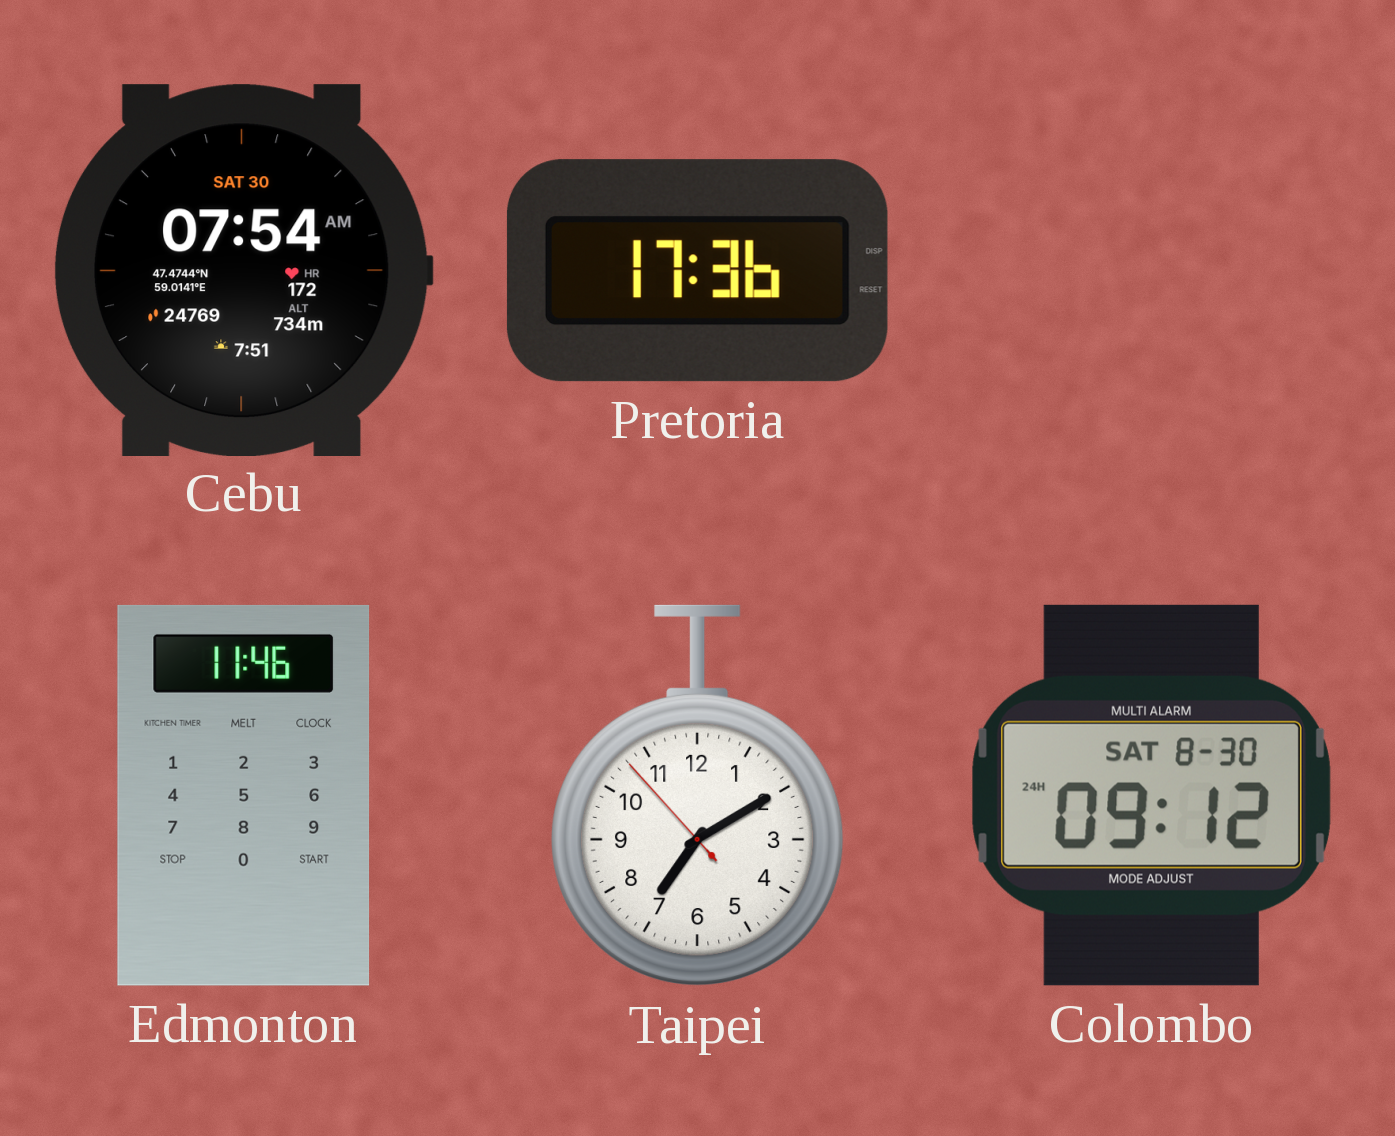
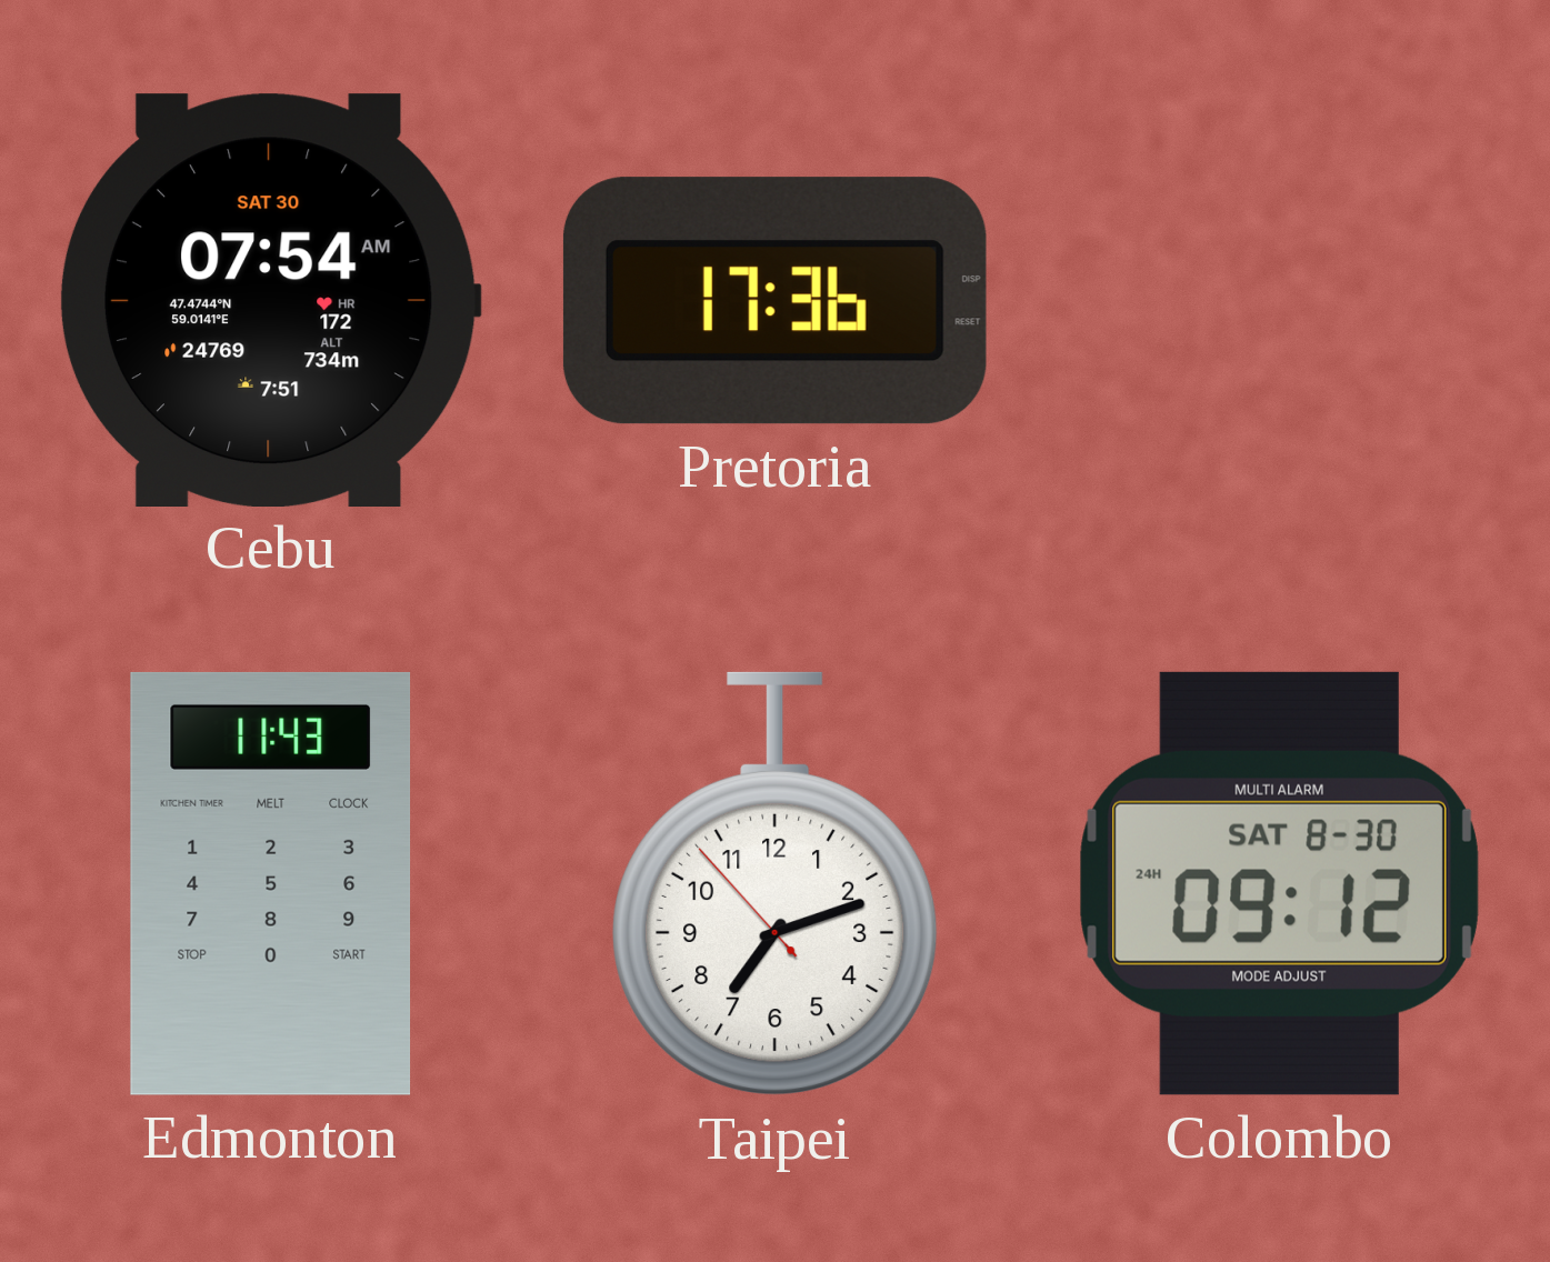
Edmonton: 11:46 -> 11:43
Taipei: 7:09 -> 7:11
